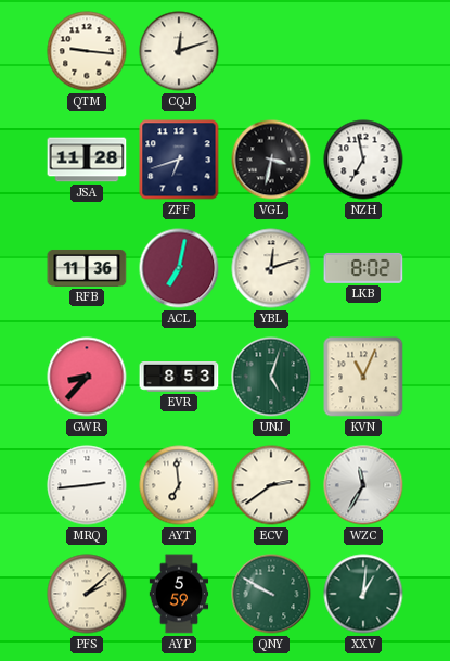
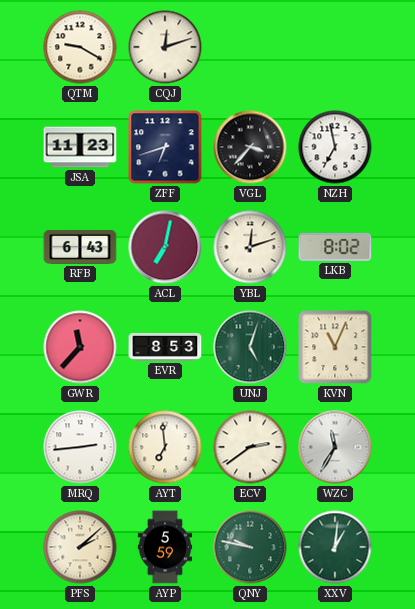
QTM: 9:16 -> 9:20
JSA: 11:28 -> 11:23
VGL: 3:32 -> 3:37
RFB: 11:36 -> 6:43
GWR: 8:37 -> 11:37
QNY: 9:50 -> 9:47
